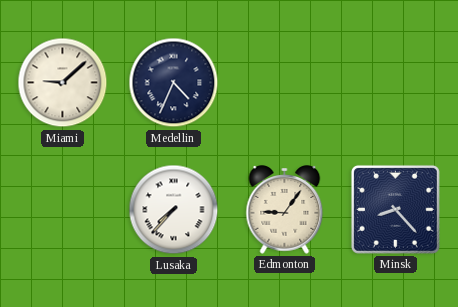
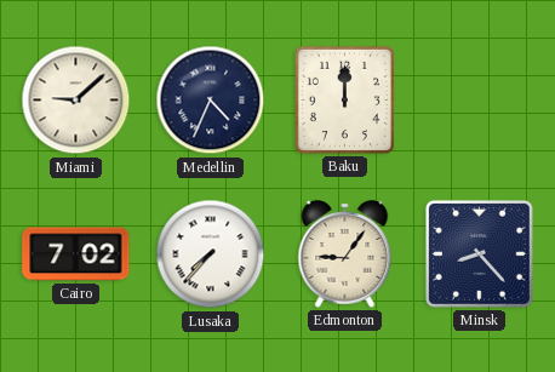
Baku: none -> 12:00
Cairo: none -> 7:02
